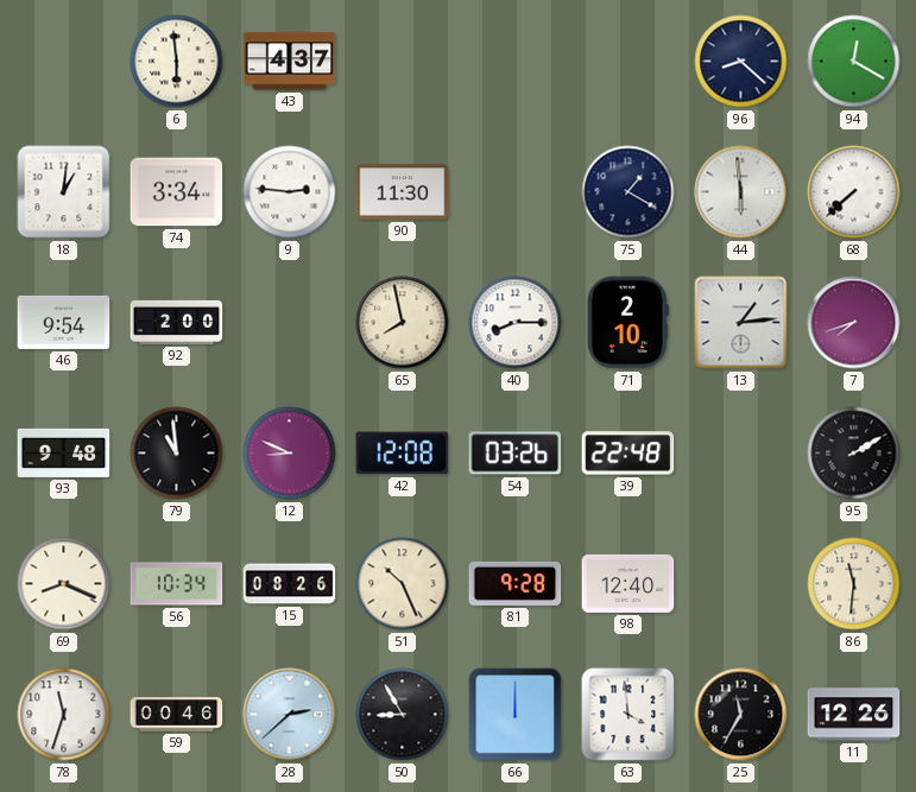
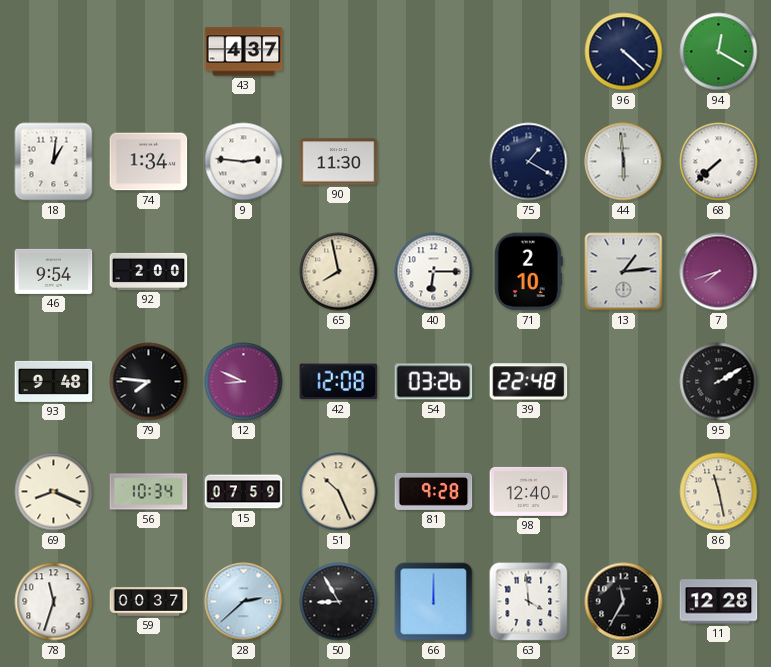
6: 5:59 -> none
96: 8:22 -> 4:22
74: 3:34 -> 1:34
40: 8:15 -> 6:15
79: 10:59 -> 7:46
15: 08:26 -> 07:59
86: 11:31 -> 11:28
59: 00:46 -> 00:37
11: 12:26 -> 12:28
